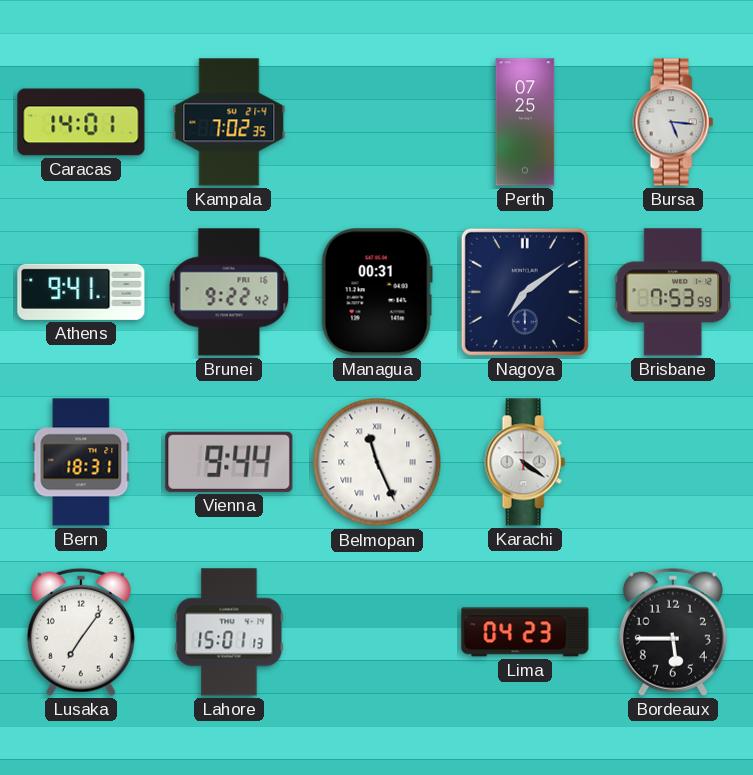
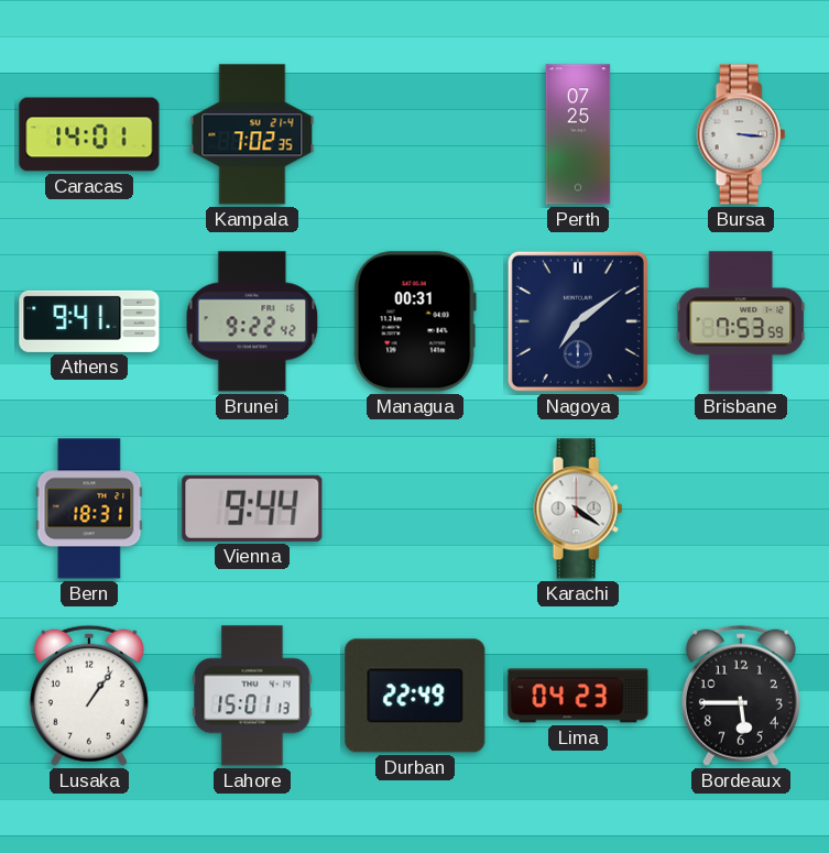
Bursa: 5:16 -> 3:16
Belmopan: 11:26 -> none
Lusaka: 7:06 -> 1:06
Durban: none -> 22:49
